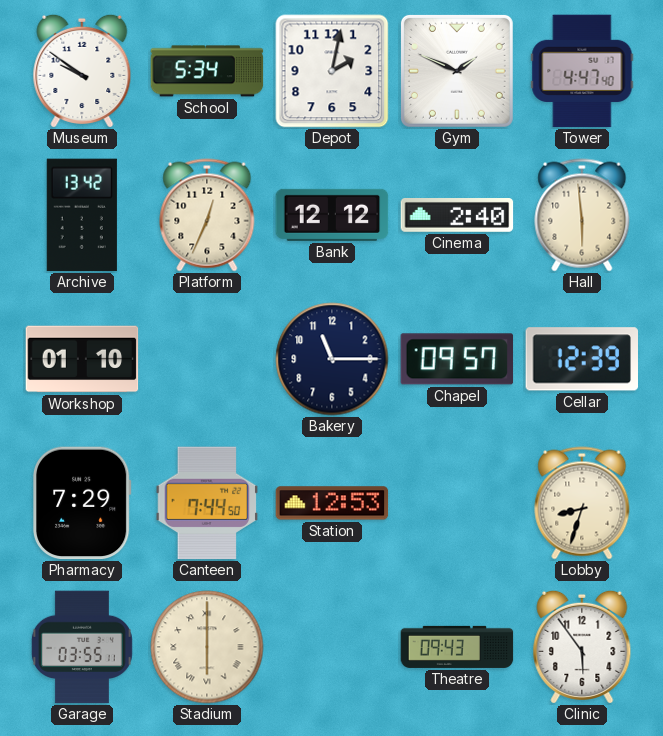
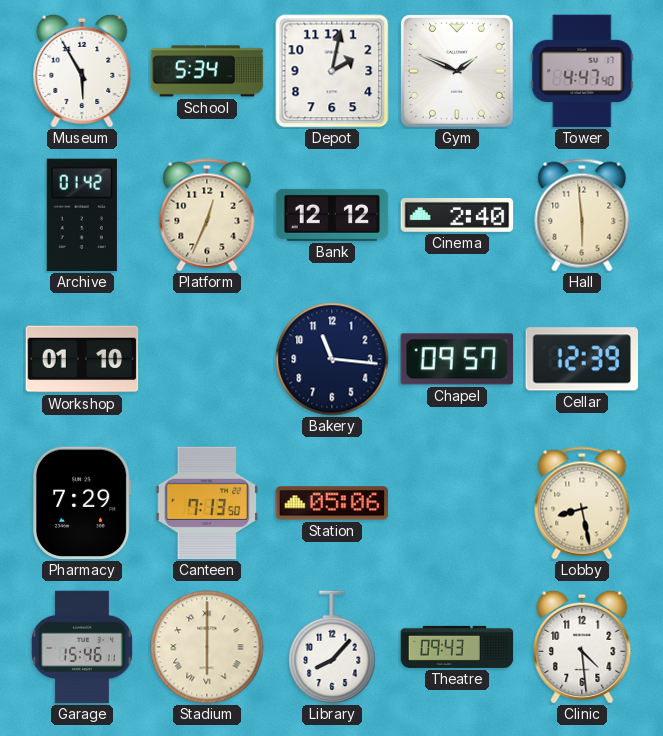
Museum: 9:51 -> 5:55
Archive: 13:42 -> 01:42
Bakery: 11:15 -> 11:16
Canteen: 7:44 -> 7:13
Station: 12:53 -> 05:06
Lobby: 8:33 -> 8:28
Garage: 03:55 -> 15:46
Library: none -> 8:07
Clinic: 5:54 -> 4:29
